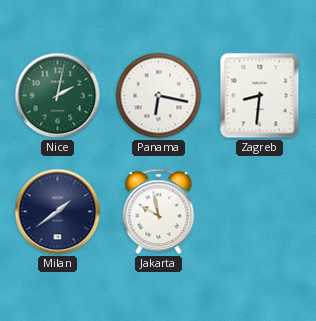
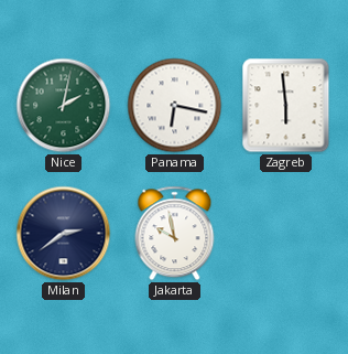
Zagreb: 8:31 -> 5:59
Milan: 1:39 -> 2:39
